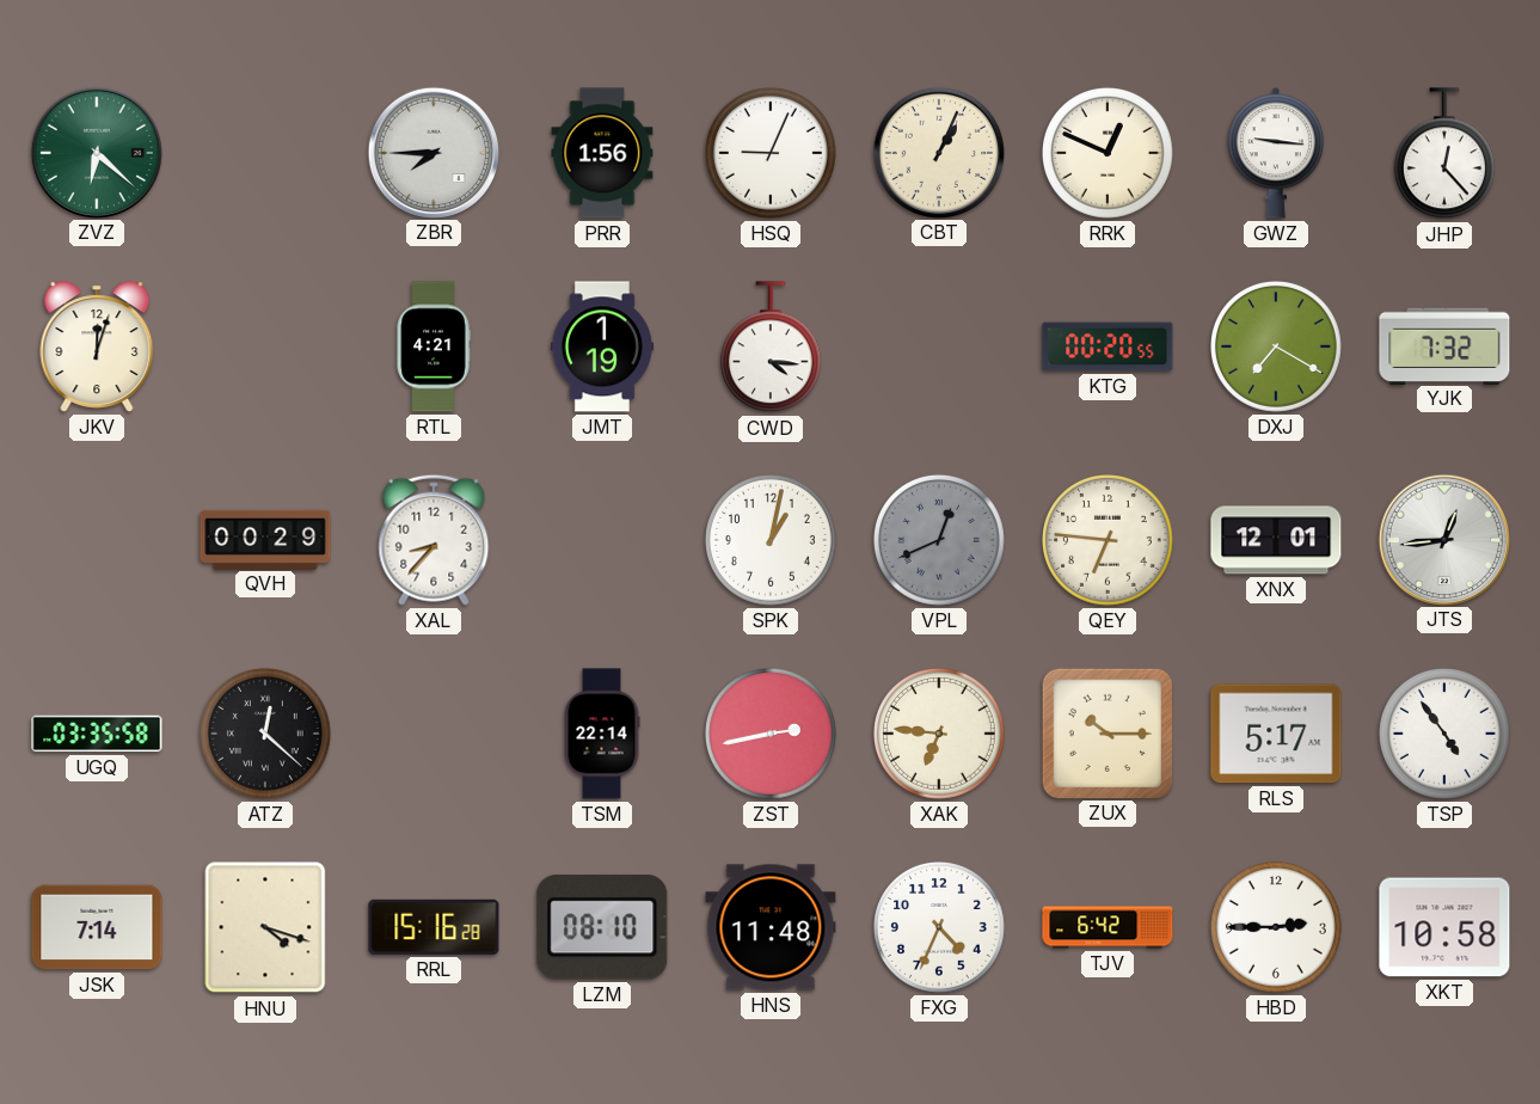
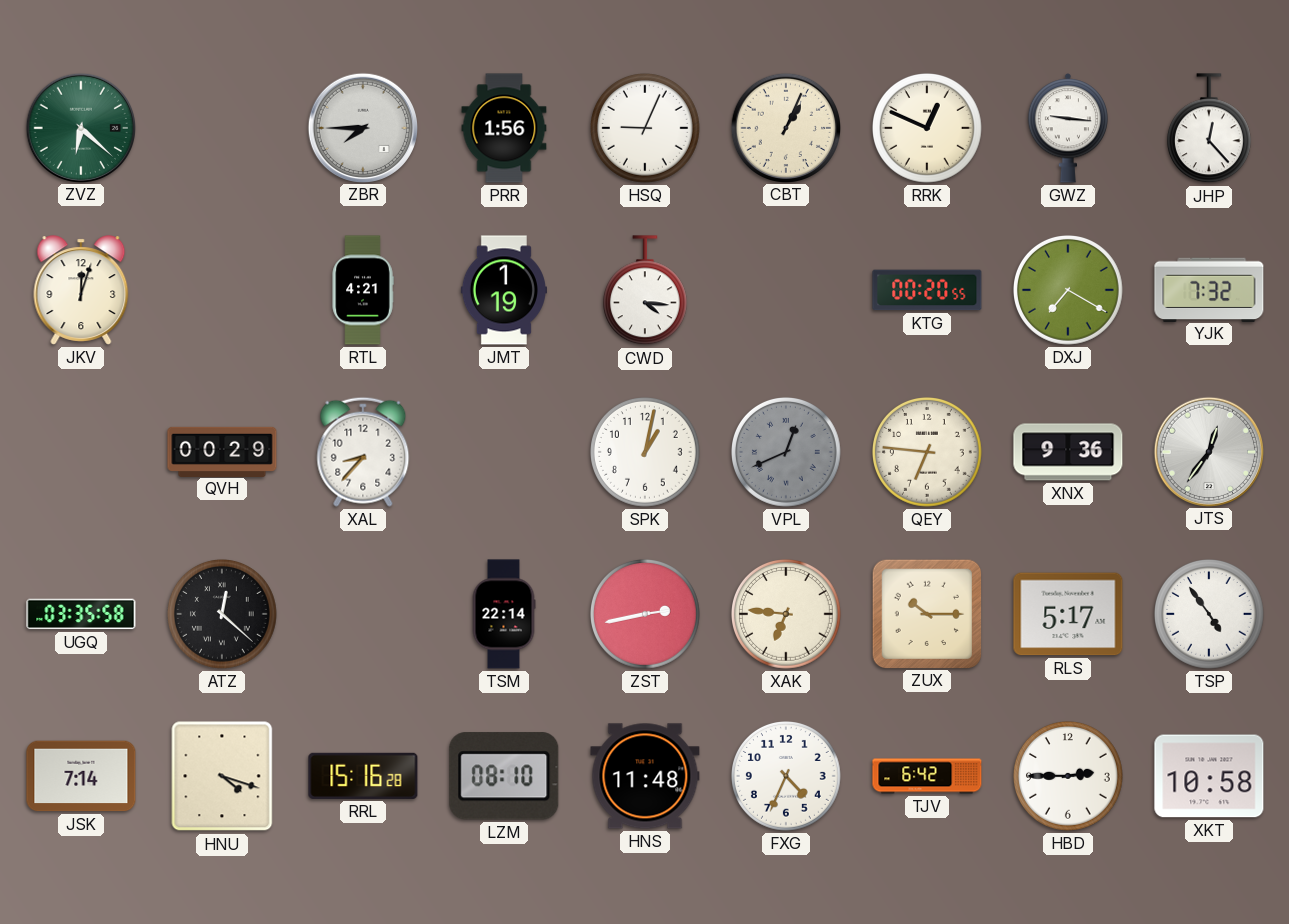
XNX: 12:01 -> 9:36
JTS: 12:44 -> 12:36
